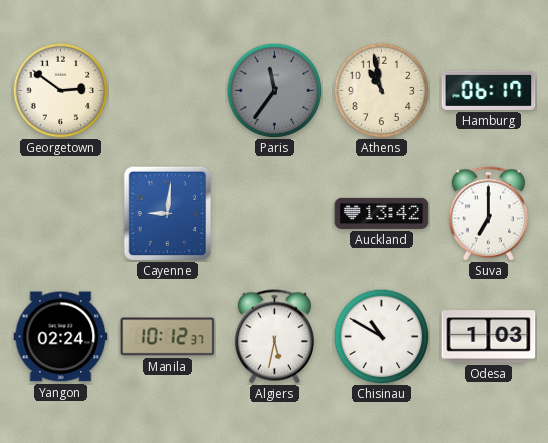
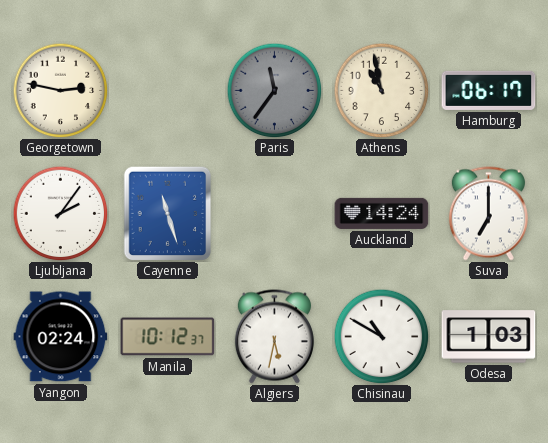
Georgetown: 2:51 -> 2:47
Ljubljana: none -> 2:06
Cayenne: 9:01 -> 11:27
Auckland: 13:42 -> 14:24
